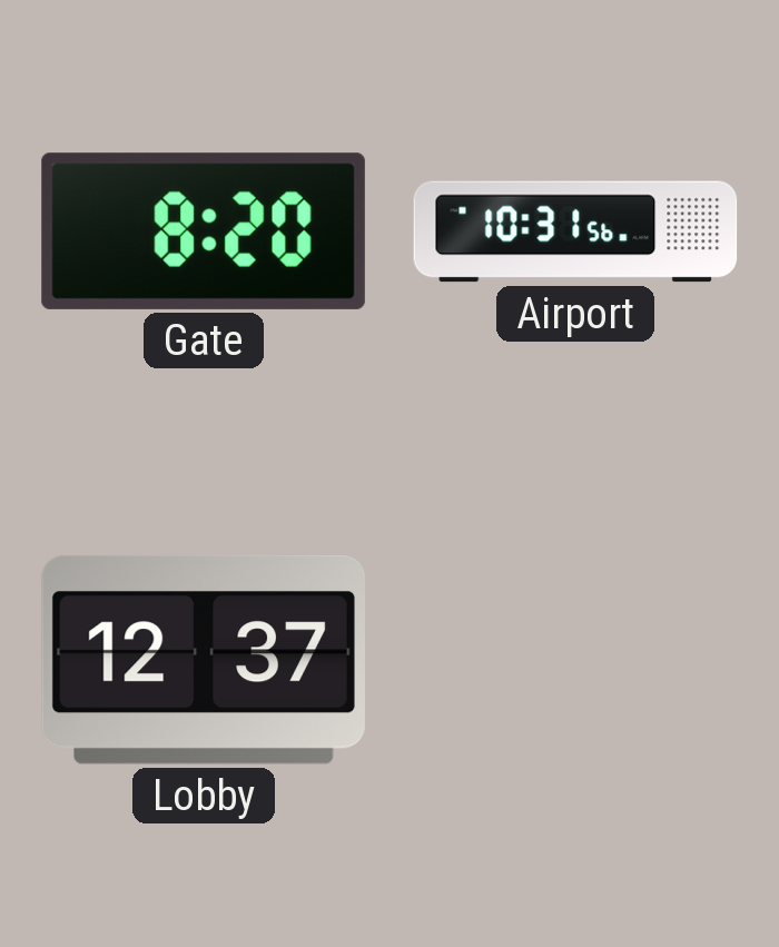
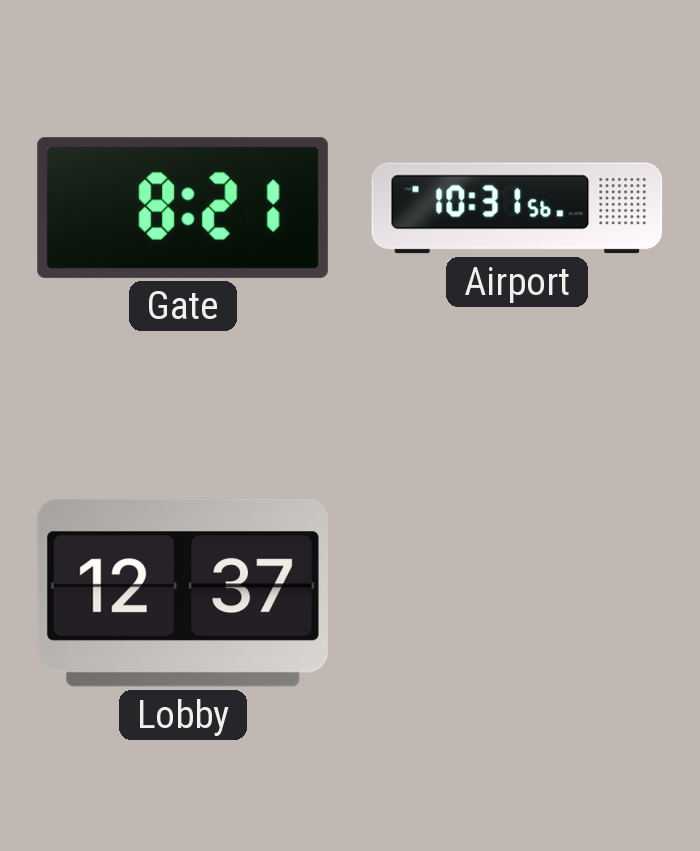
Gate: 8:20 -> 8:21
